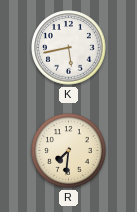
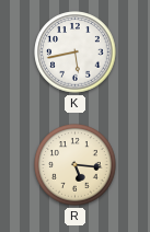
R: 7:31 -> 5:16
